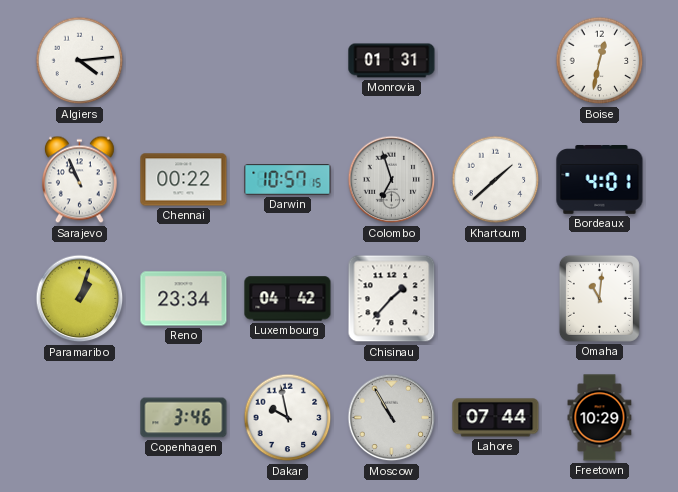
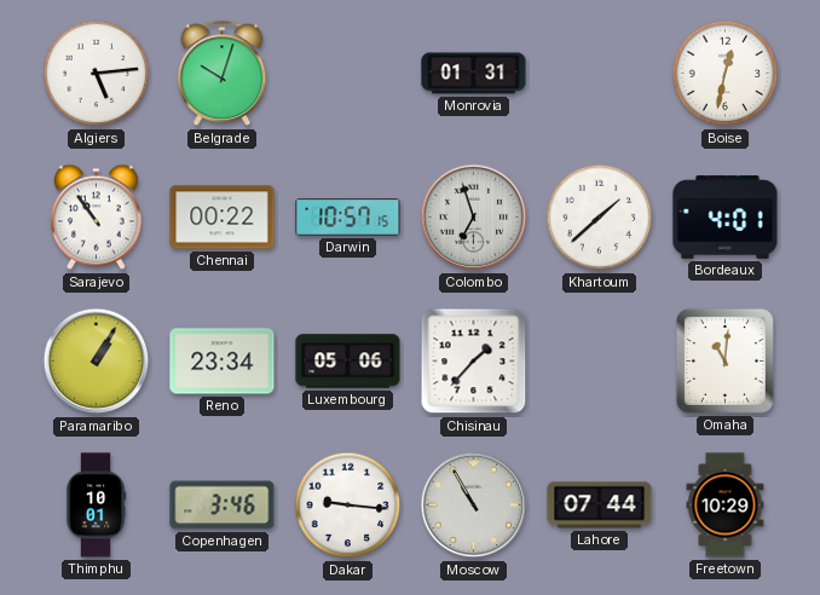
Algiers: 4:14 -> 5:14
Belgrade: none -> 10:03
Sarajevo: 10:56 -> 10:54
Paramaribo: 1:03 -> 1:05
Luxembourg: 04:42 -> 05:06
Thimphu: none -> 10:01
Dakar: 9:58 -> 9:16
